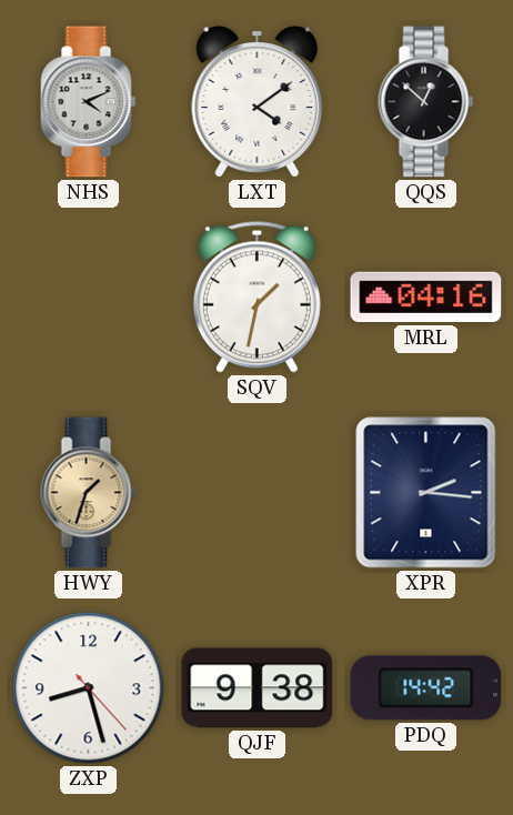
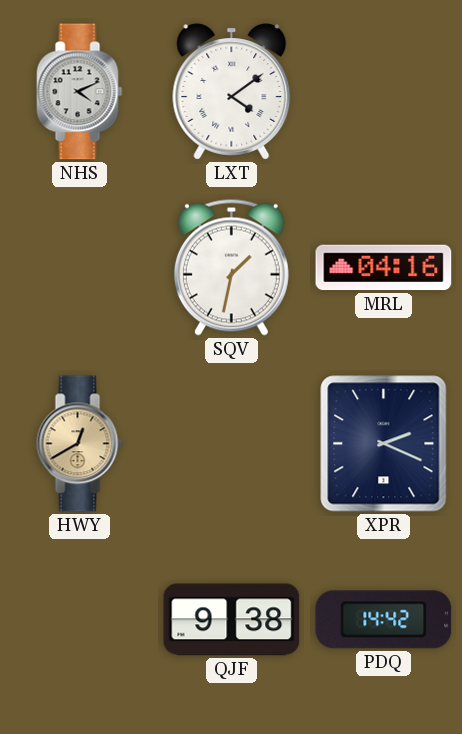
QQS: 12:52 -> none
HWY: 1:33 -> 12:40
XPR: 2:16 -> 2:19
ZXP: 8:27 -> none
